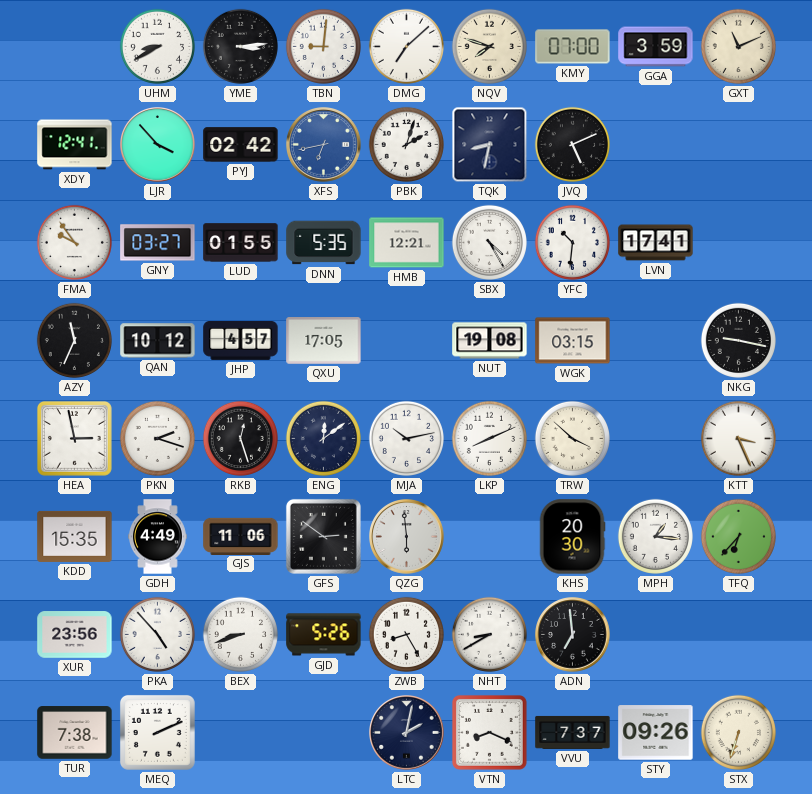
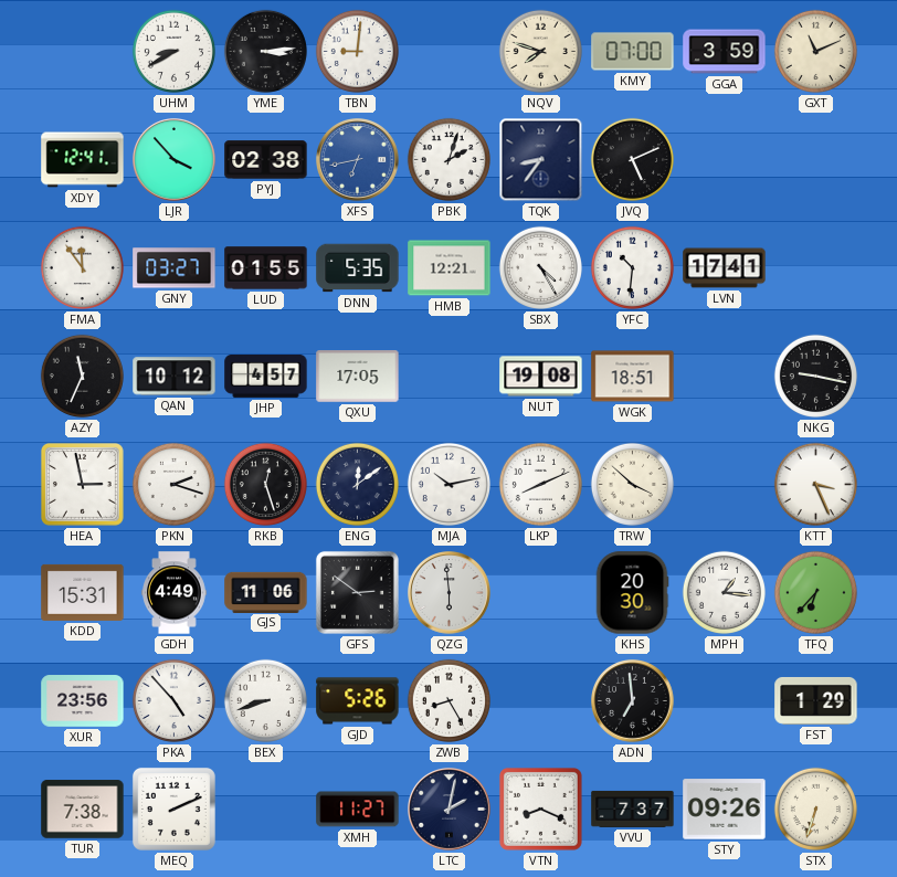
DMG: 7:08 -> none
PYJ: 02:42 -> 02:38
TQK: 8:32 -> 8:36
FMA: 9:54 -> 11:54
WGK: 03:15 -> 18:51
KDD: 15:35 -> 15:31
NHT: 8:40 -> none
FST: none -> 1:29
XMH: none -> 11:27
